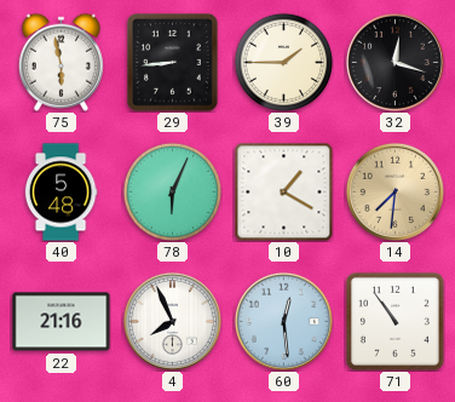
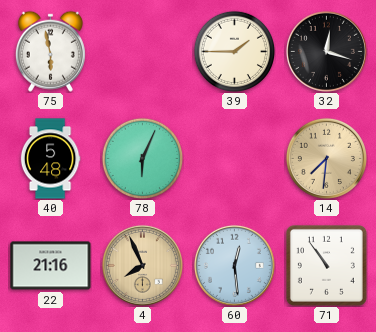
29: 8:44 -> none
10: 1:20 -> none
4 dial: white -> champagne
